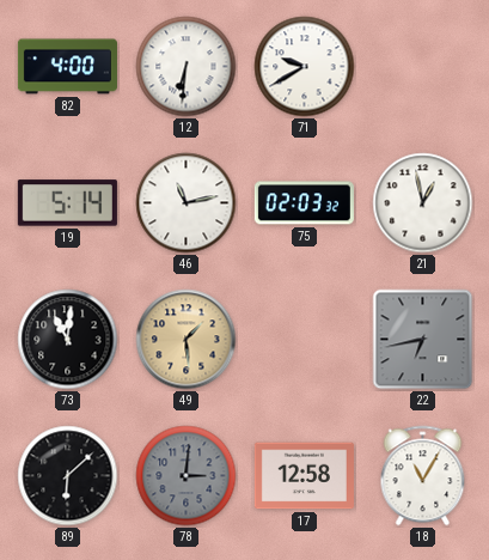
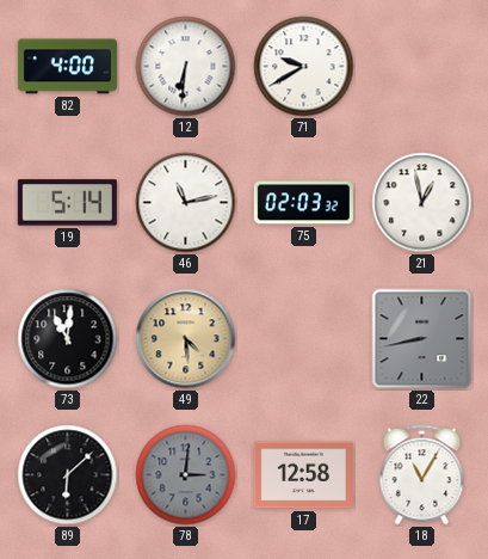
49: 1:29 -> 4:29
22: 6:43 -> 8:43
